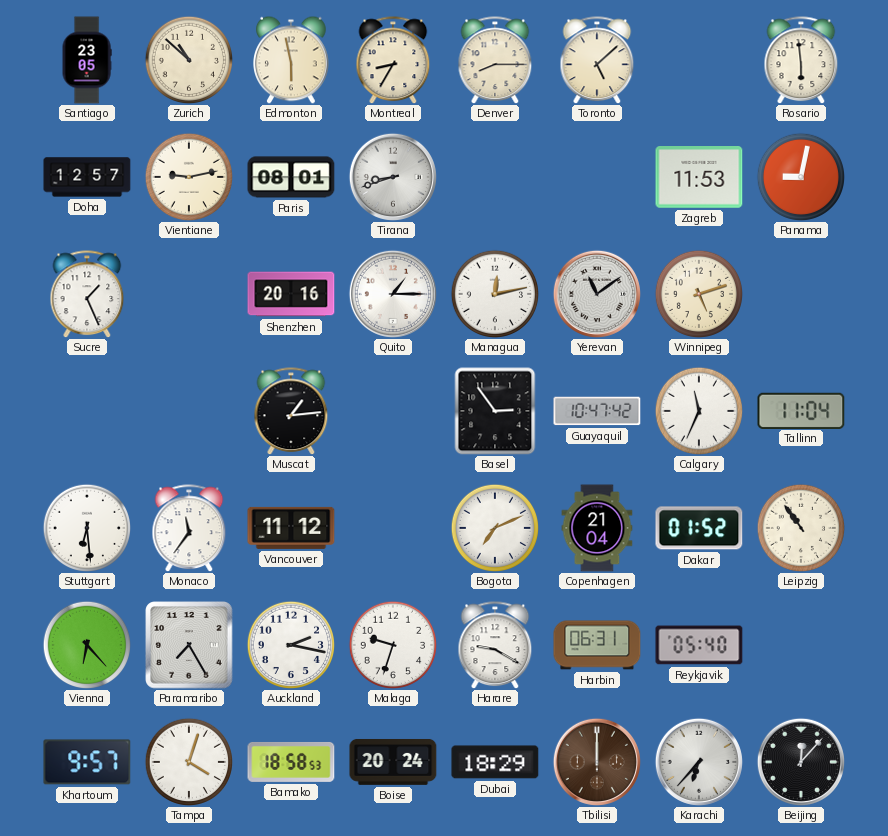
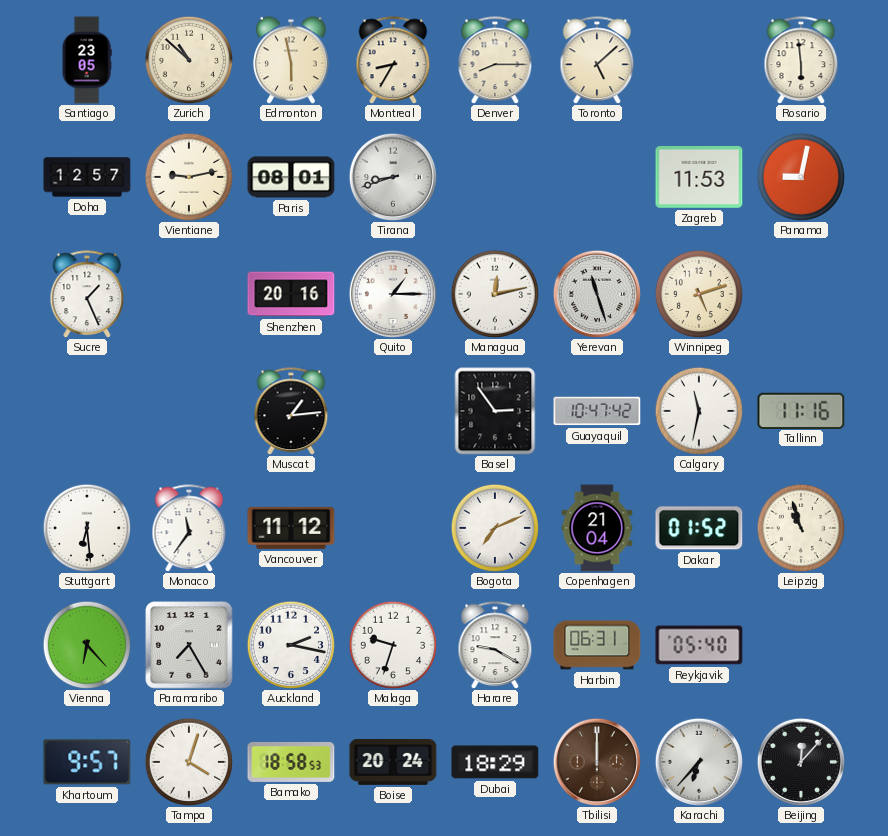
Yerevan: 11:09 -> 11:27
Calgary: 11:34 -> 11:32
Tallinn: 11:04 -> 11:16
Leipzig: 10:54 -> 10:57
